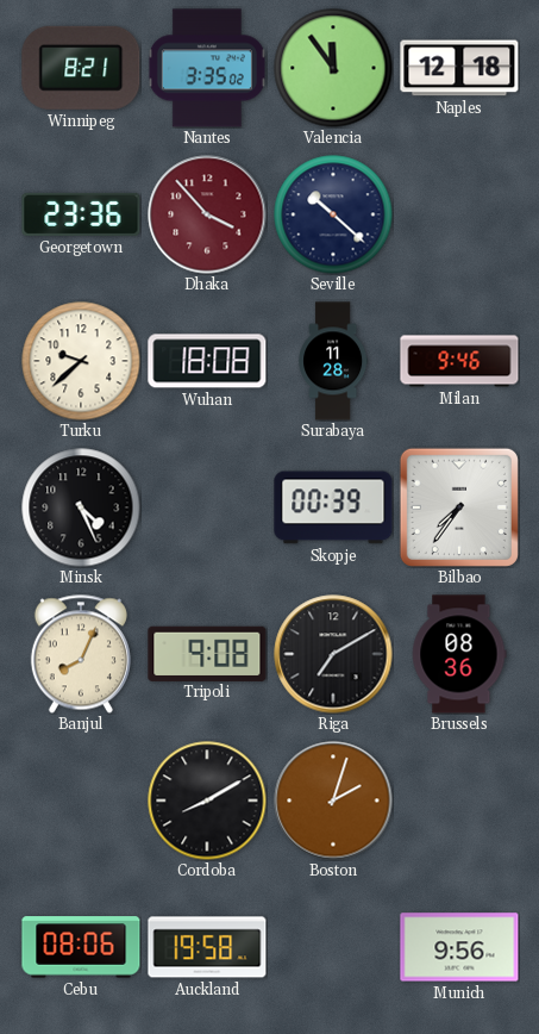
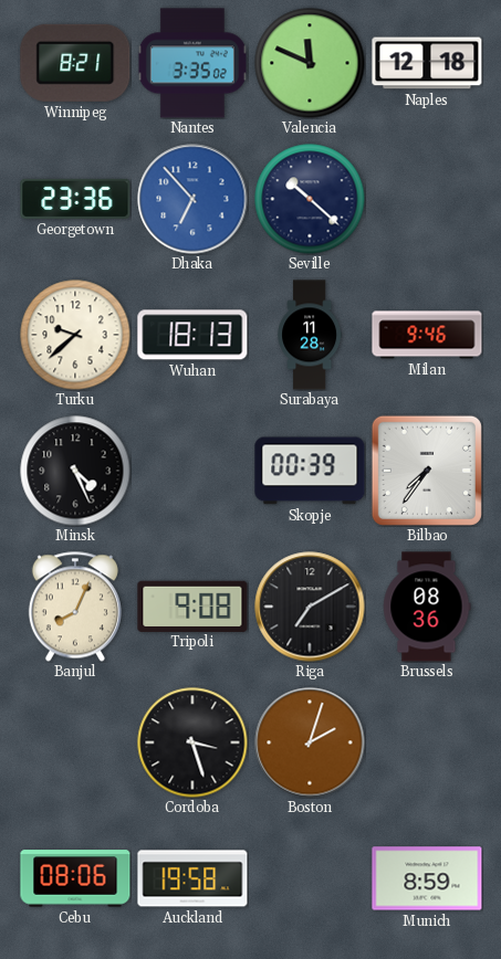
Valencia: 11:54 -> 11:49
Dhaka: 3:53 -> 6:53
Dhaka dial: burgundy -> blue
Wuhan: 18:08 -> 18:13
Cordoba: 8:10 -> 3:27
Munich: 9:56 -> 8:59
